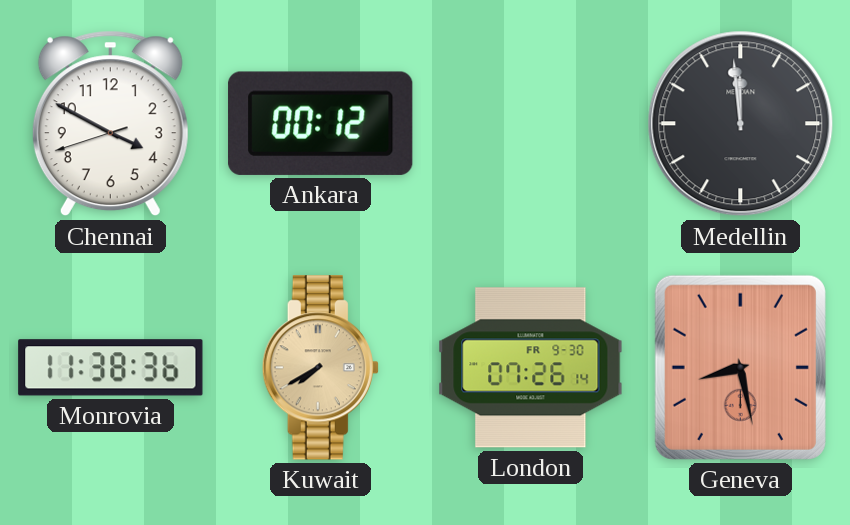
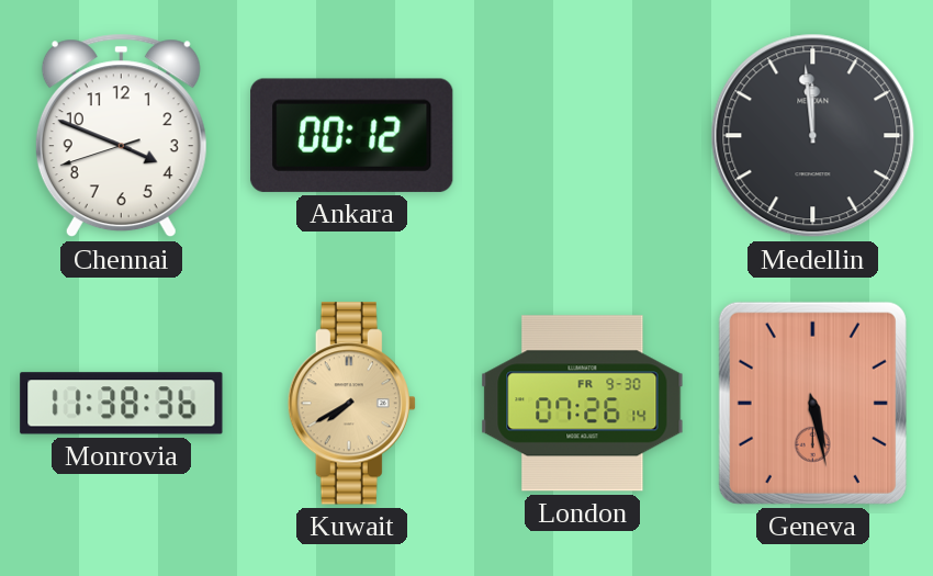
Chennai: 3:49 -> 3:48
Geneva: 8:28 -> 5:28
